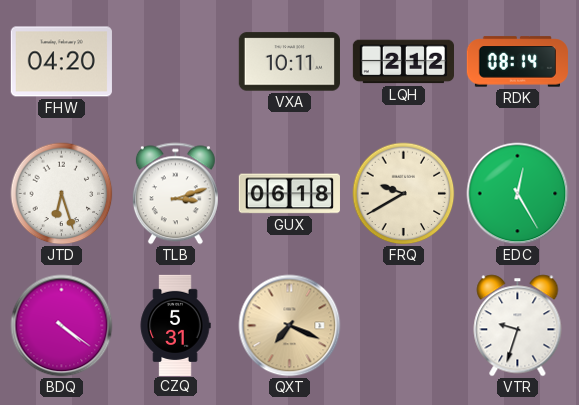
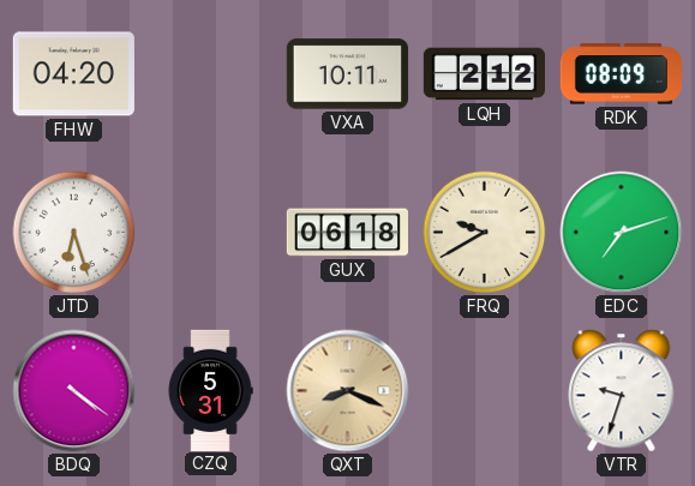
RDK: 08:14 -> 08:09
TLB: 3:12 -> none
EDC: 12:25 -> 7:12
QXT: 7:19 -> 8:19
